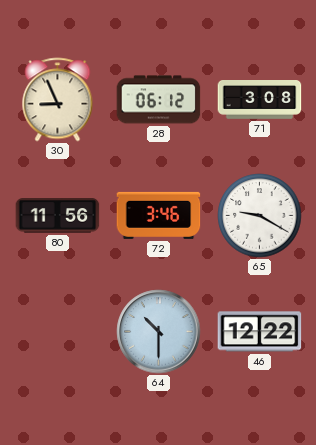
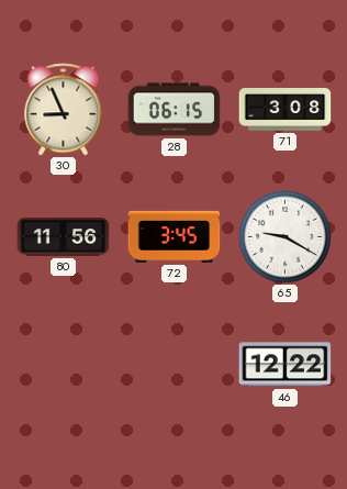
28: 06:12 -> 06:15
72: 3:46 -> 3:45
64: 10:30 -> none
